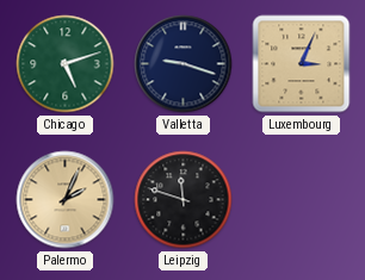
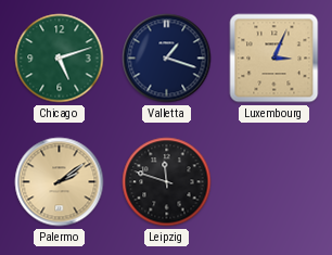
Valletta: 9:18 -> 1:18
Palermo: 2:04 -> 2:09
